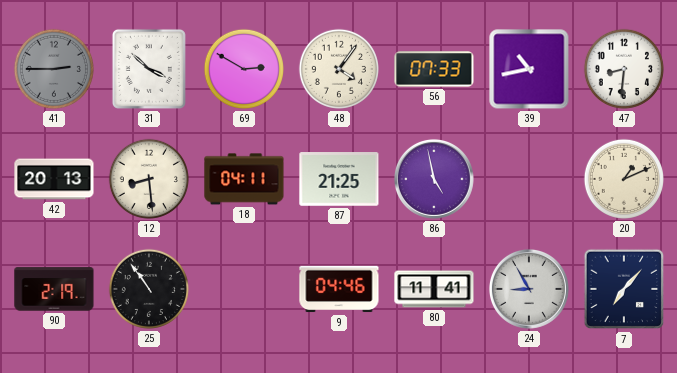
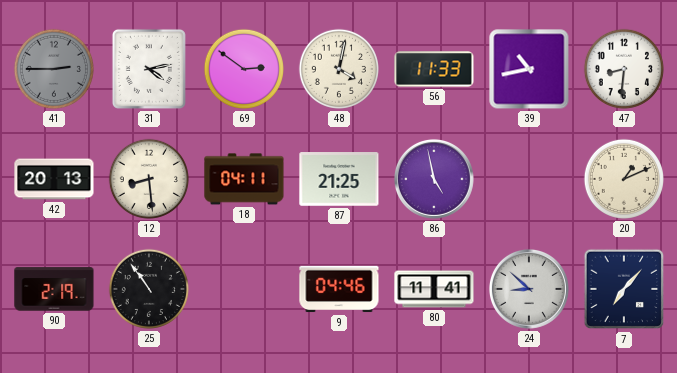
31: 3:52 -> 4:13
69: 2:50 -> 2:51
48: 4:06 -> 4:02
56: 07:33 -> 11:33
24: 8:55 -> 8:52
